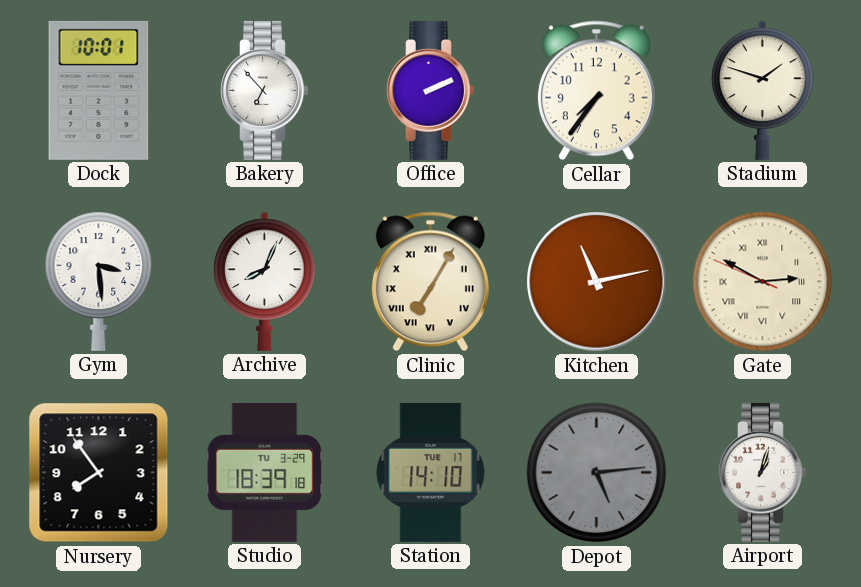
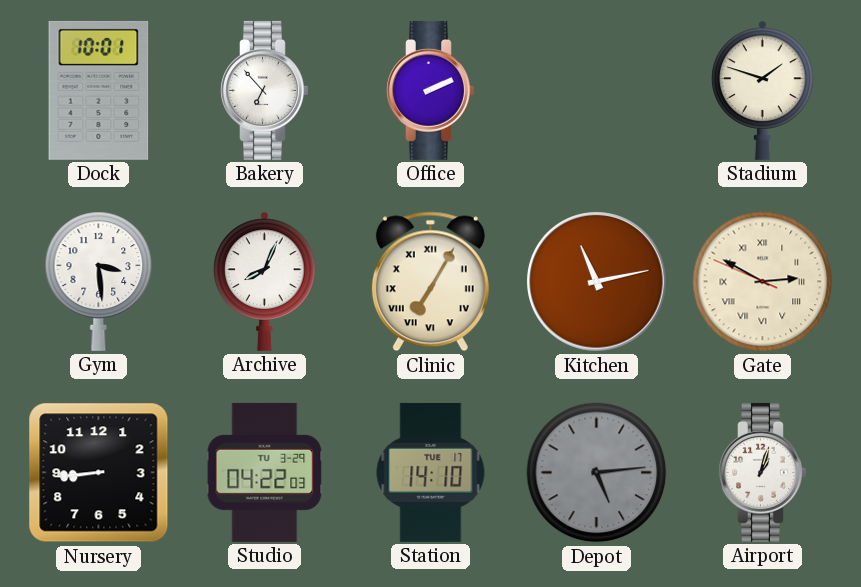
Cellar: 7:36 -> none
Nursery: 7:54 -> 8:44
Studio: 18:39 -> 04:22
